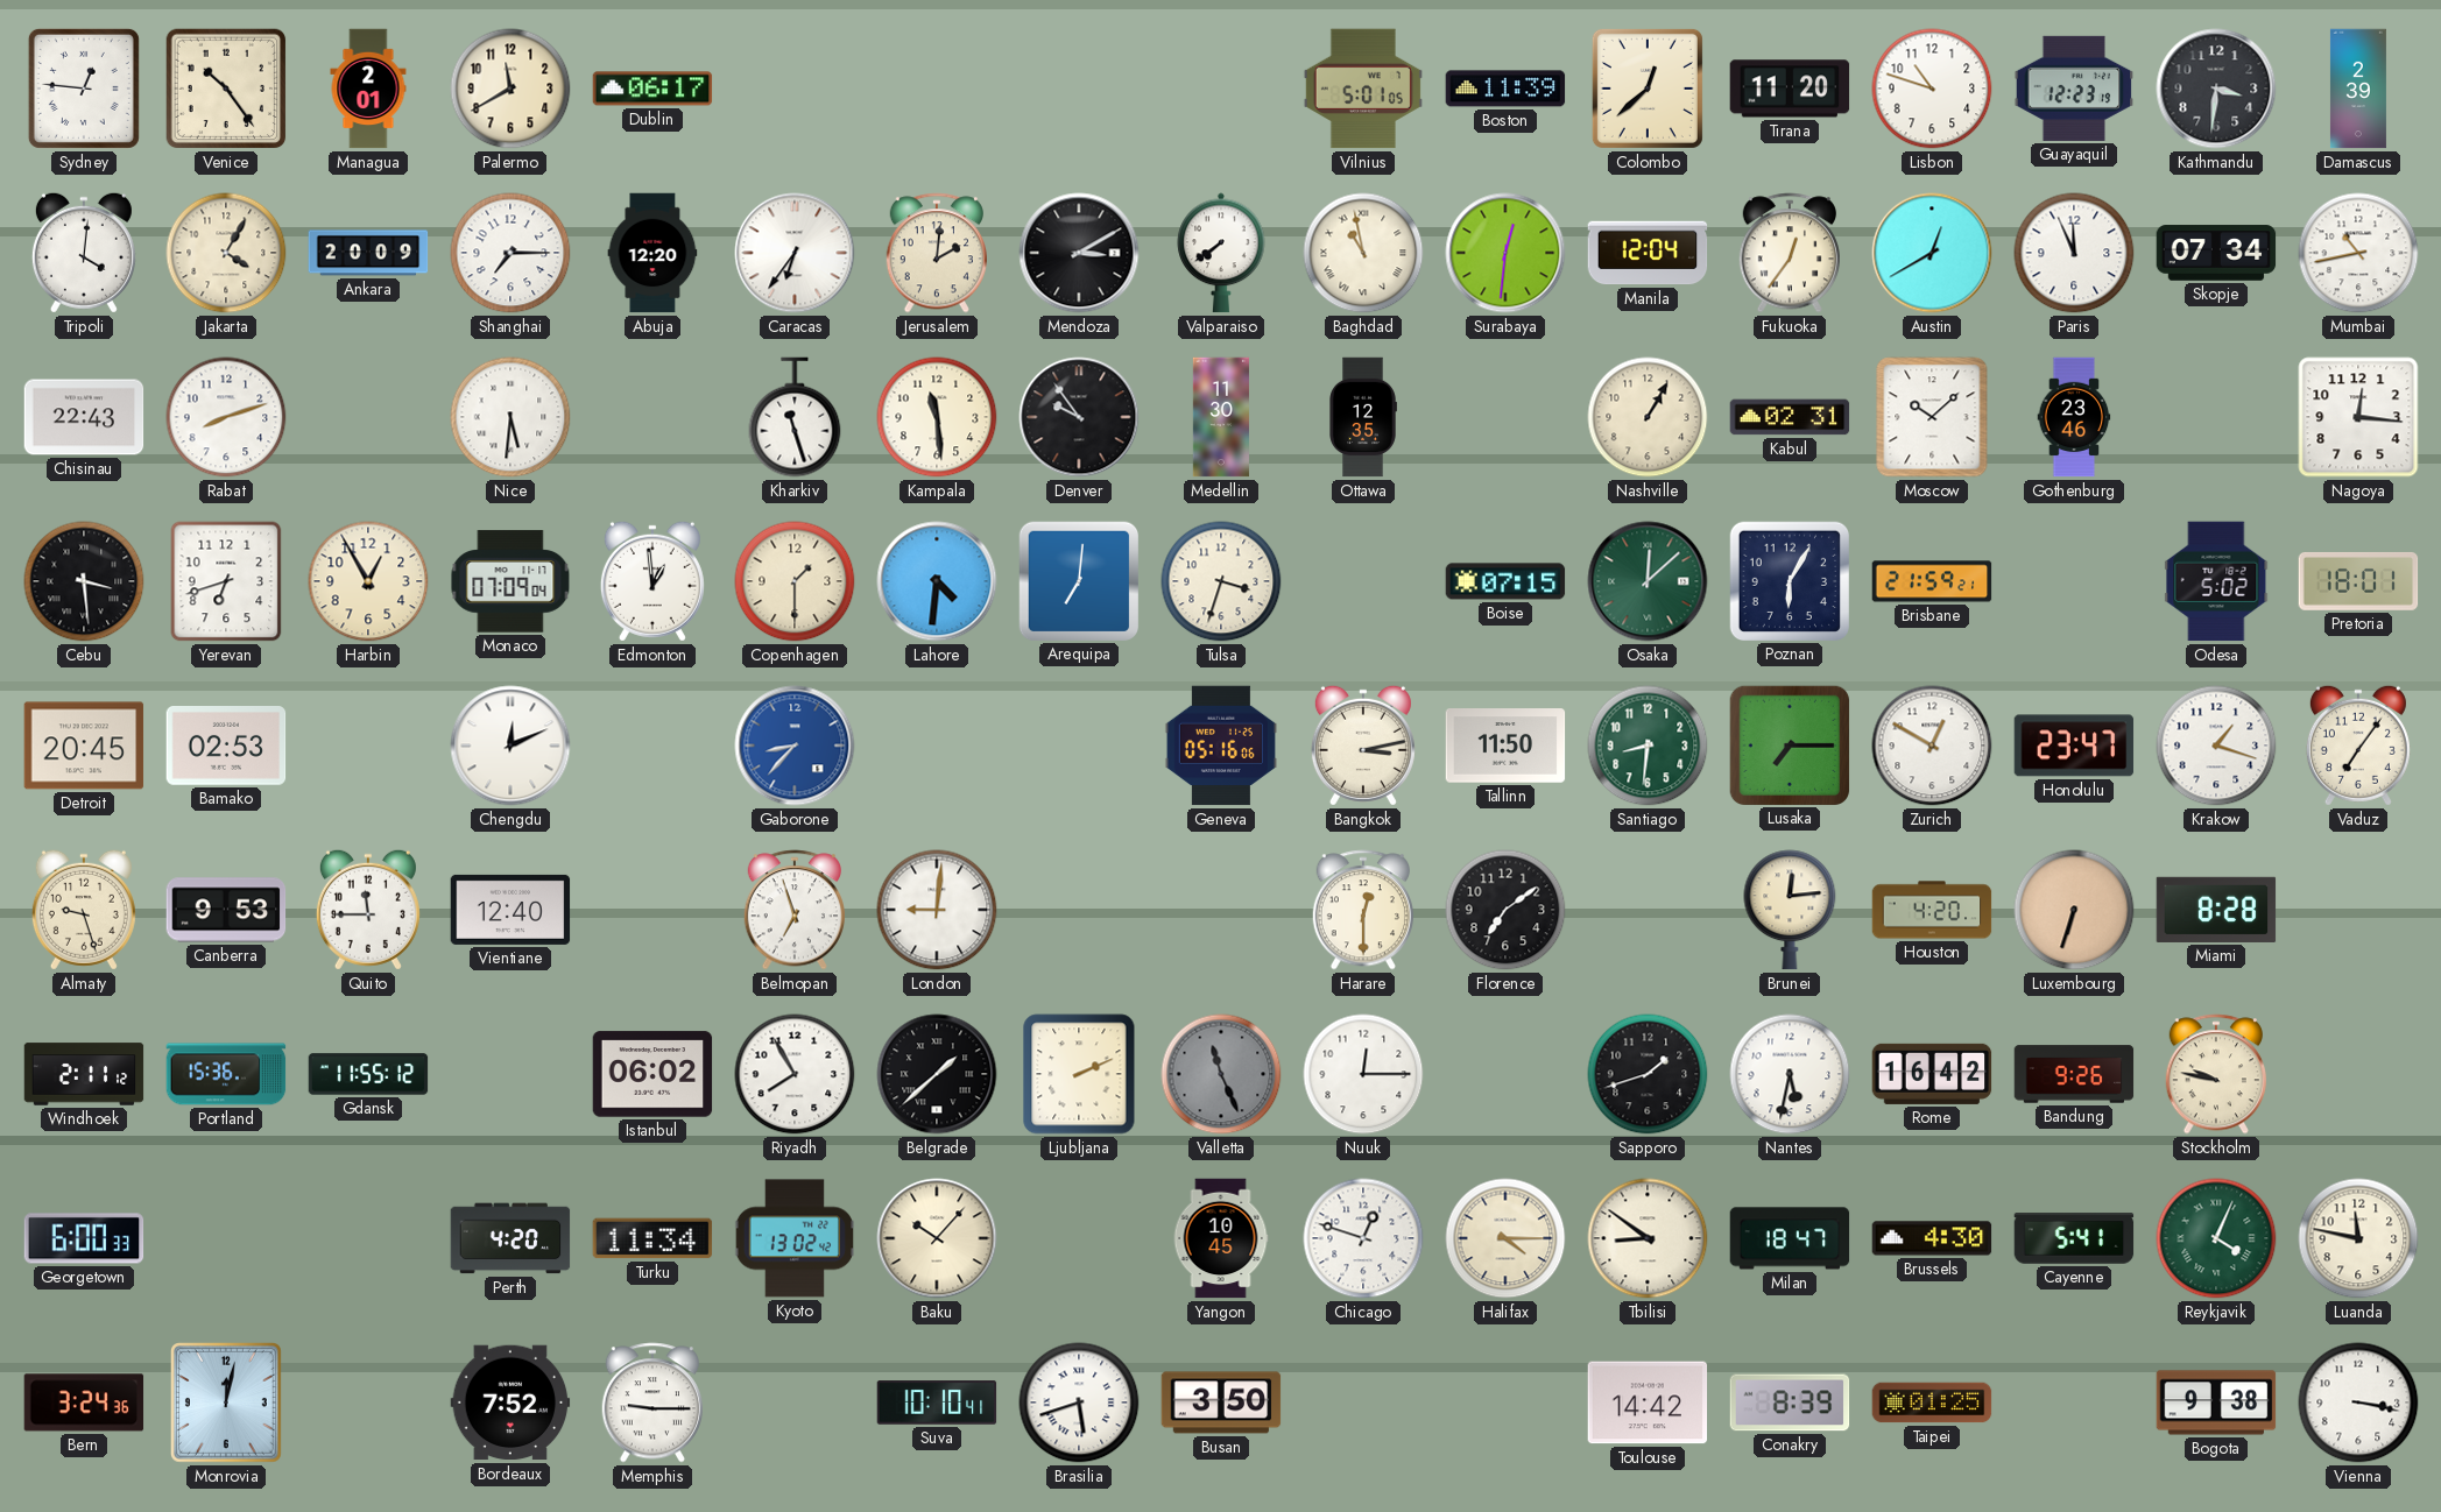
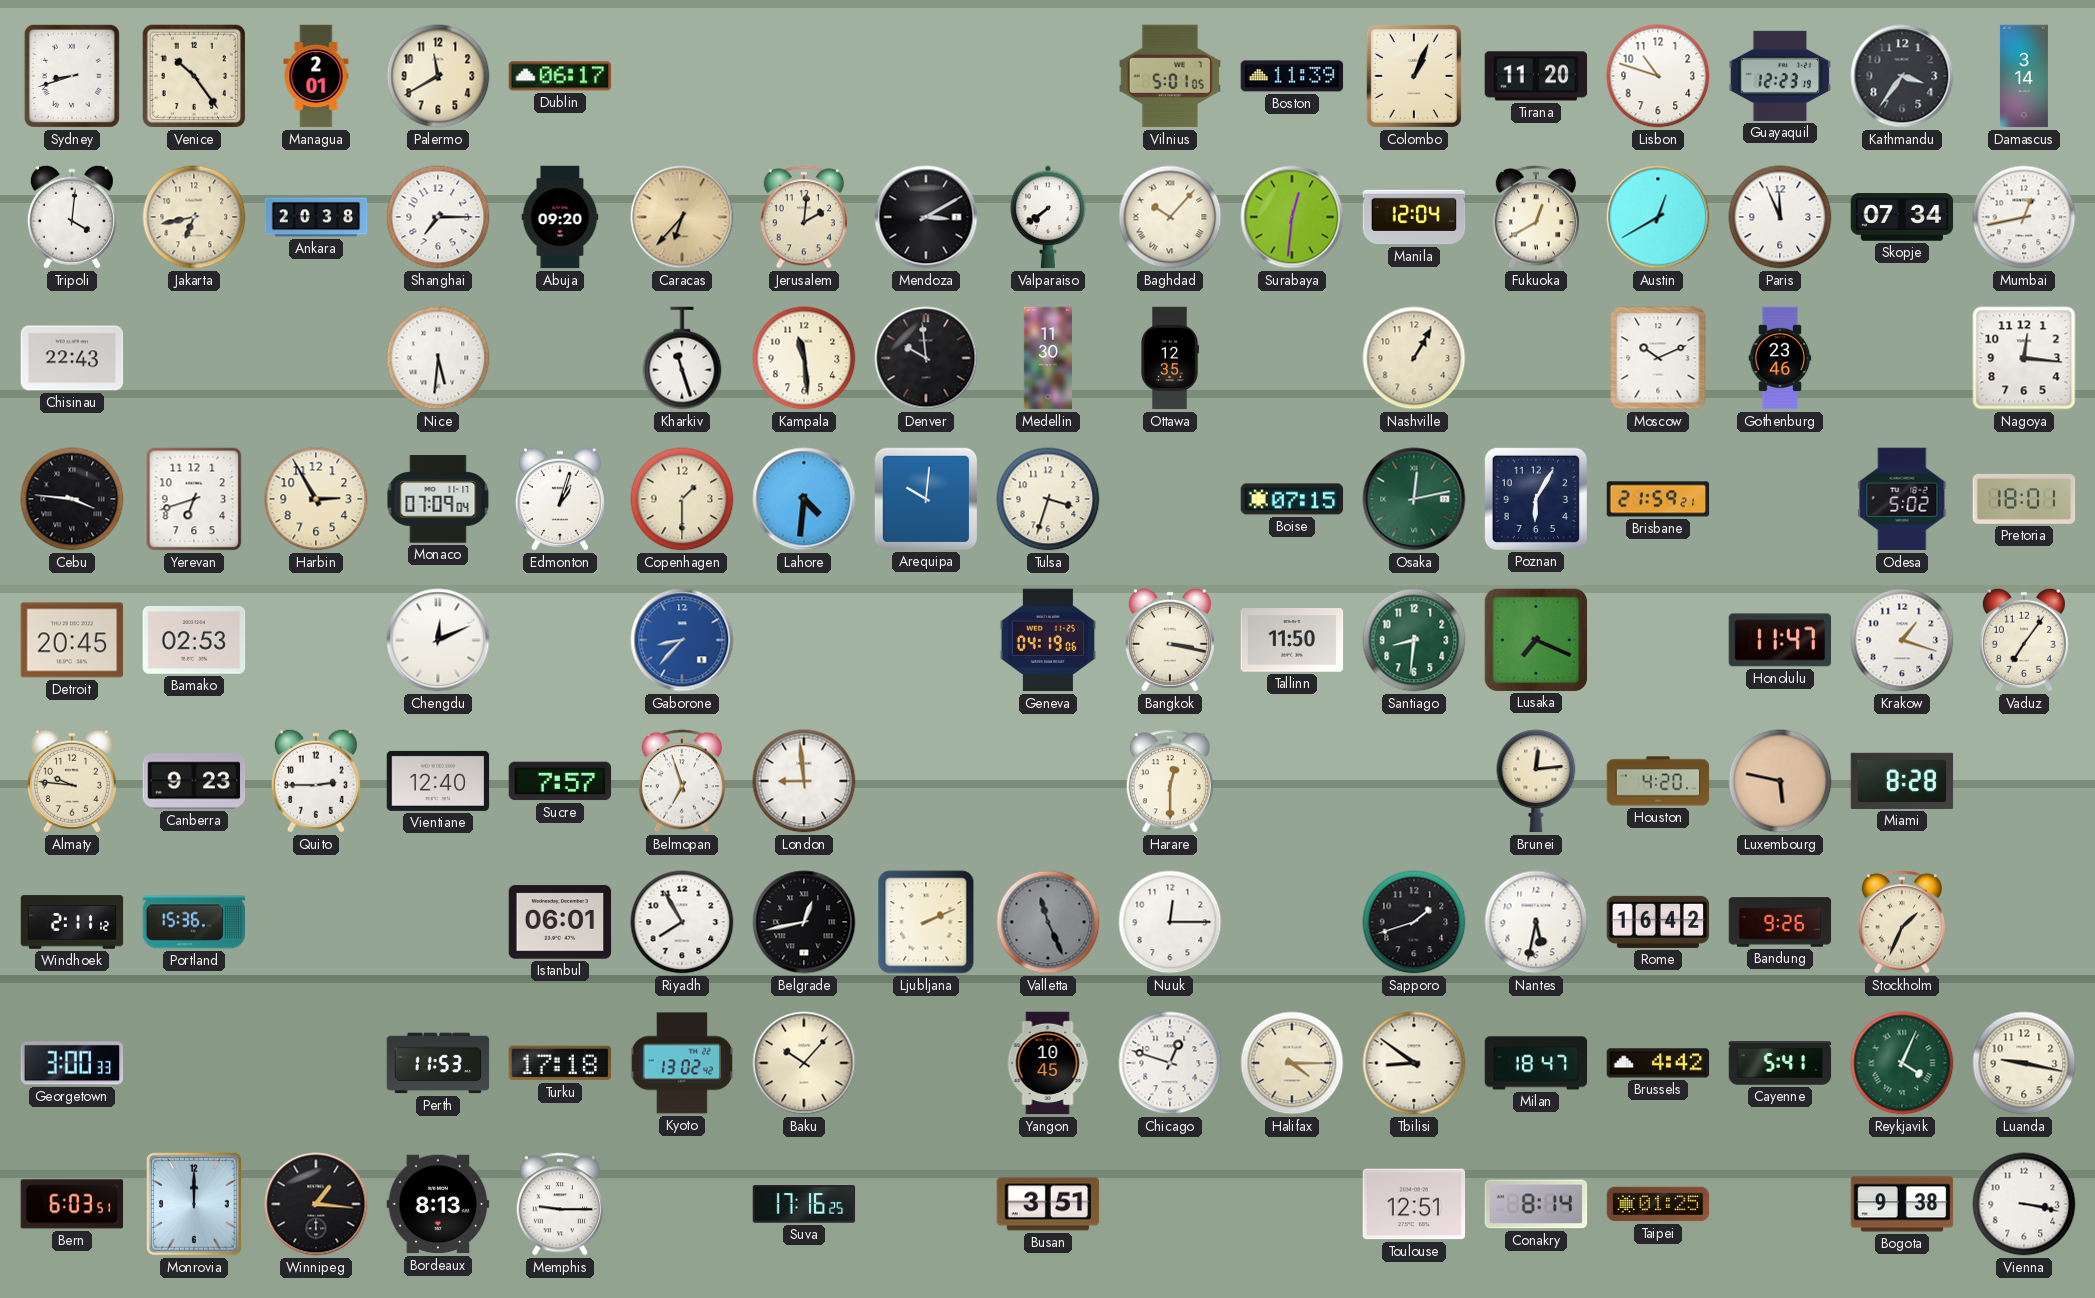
Sydney: 12:46 -> 8:42
Colombo: 12:38 -> 1:04
Kathmandu: 3:31 -> 3:36
Damascus: 2:39 -> 3:14
Jakarta: 4:05 -> 6:43
Ankara: 20:09 -> 20:38
Abuja: 12:20 -> 09:20
Caracas: 6:36 -> 6:37
Caracas dial: white -> champagne
Baghdad: 10:58 -> 10:07
Fukuoka: 12:36 -> 12:40
Mumbai: 10:43 -> 12:43
Rabat: 8:12 -> none
Denver: 9:54 -> 9:59
Kabul: 02:31 -> none
Moscow: 10:08 -> 10:11
Cebu: 3:29 -> 3:46
Harbin: 12:55 -> 2:55
Edmonton: 12:59 -> 1:03
Arequipa: 7:01 -> 10:01
Osaka: 12:08 -> 12:13
Geneva: 05:16 -> 04:19
Bangkok: 3:13 -> 3:17
Lusaka: 7:15 -> 7:19
Zurich: 12:50 -> none
Honolulu: 23:47 -> 11:47
Almaty: 9:27 -> 9:46
Canberra: 9:53 -> 9:23
Quito: 11:45 -> 2:45
Sucre: none -> 7:57
London: 9:01 -> 8:59
Florence: 7:09 -> none
Luxembourg: 6:33 -> 5:47
Gdansk: 11:55 -> none
Istanbul: 06:02 -> 06:01
Belgrade: 1:38 -> 12:43
Stockholm: 9:47 -> 1:34
Georgetown: 6:00 -> 3:00
Perth: 4:20 -> 11:53
Turku: 11:34 -> 17:18
Brussels: 4:30 -> 4:42
Luanda: 11:47 -> 9:17
Bern: 3:24 -> 6:03
Monrovia: 12:02 -> 12:00
Winnipeg: none -> 1:16
Bordeaux: 7:52 -> 8:13
Suva: 10:10 -> 17:16
Brasilia: 5:42 -> none
Busan: 3:50 -> 3:51
Toulouse: 14:42 -> 12:51
Conakry: 8:39 -> 8:14
